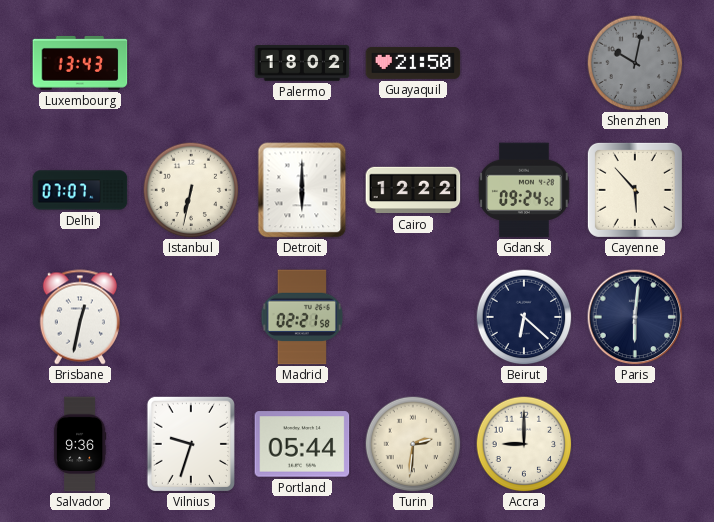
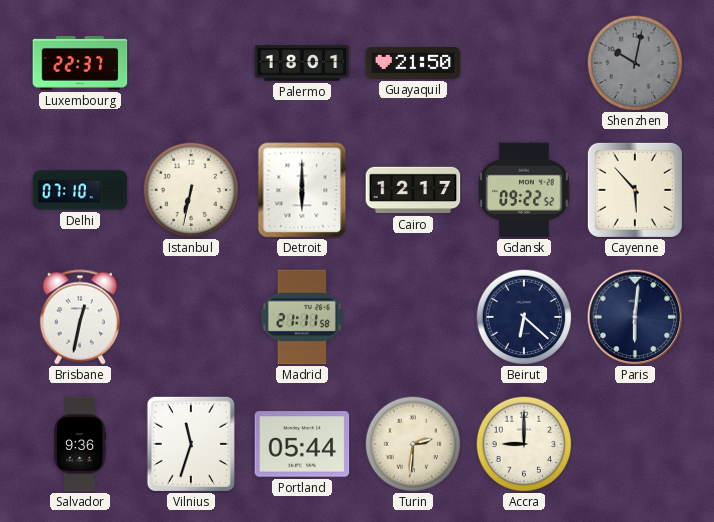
Luxembourg: 13:43 -> 22:37
Palermo: 18:02 -> 18:01
Delhi: 07:07 -> 07:10
Cairo: 12:22 -> 12:17
Gdansk: 09:24 -> 09:22
Madrid: 02:21 -> 21:11
Vilnius: 9:33 -> 11:33
